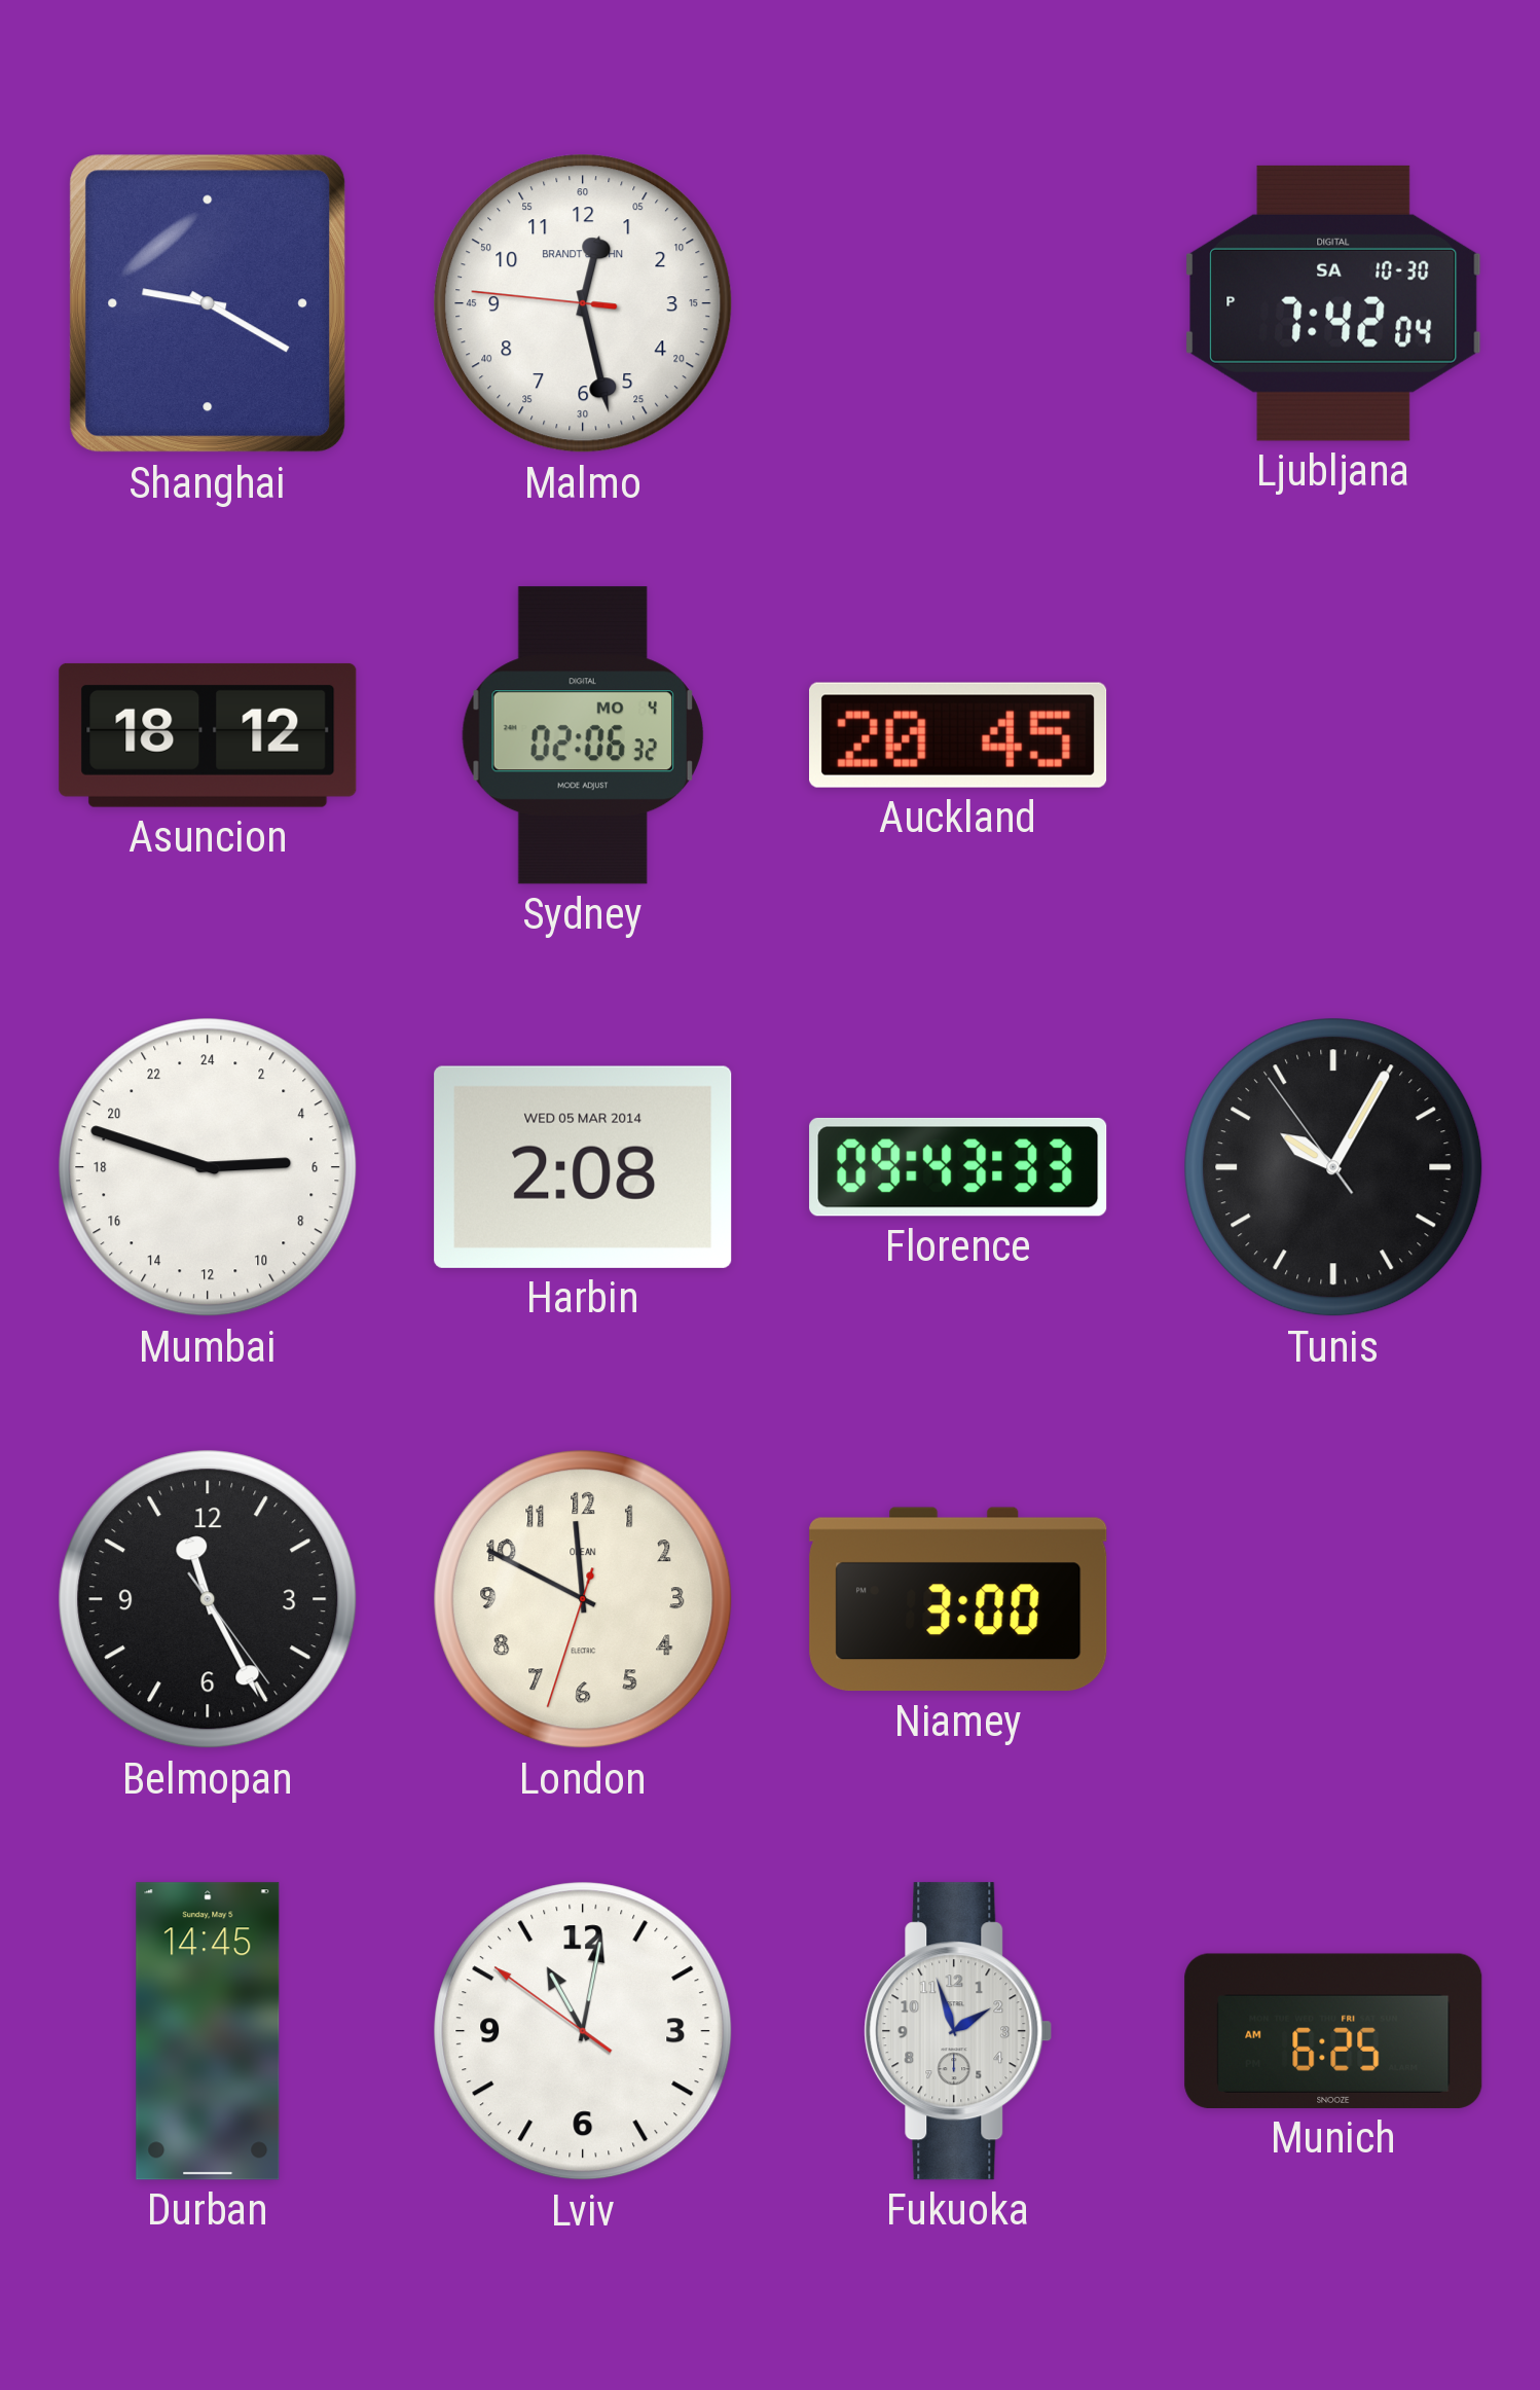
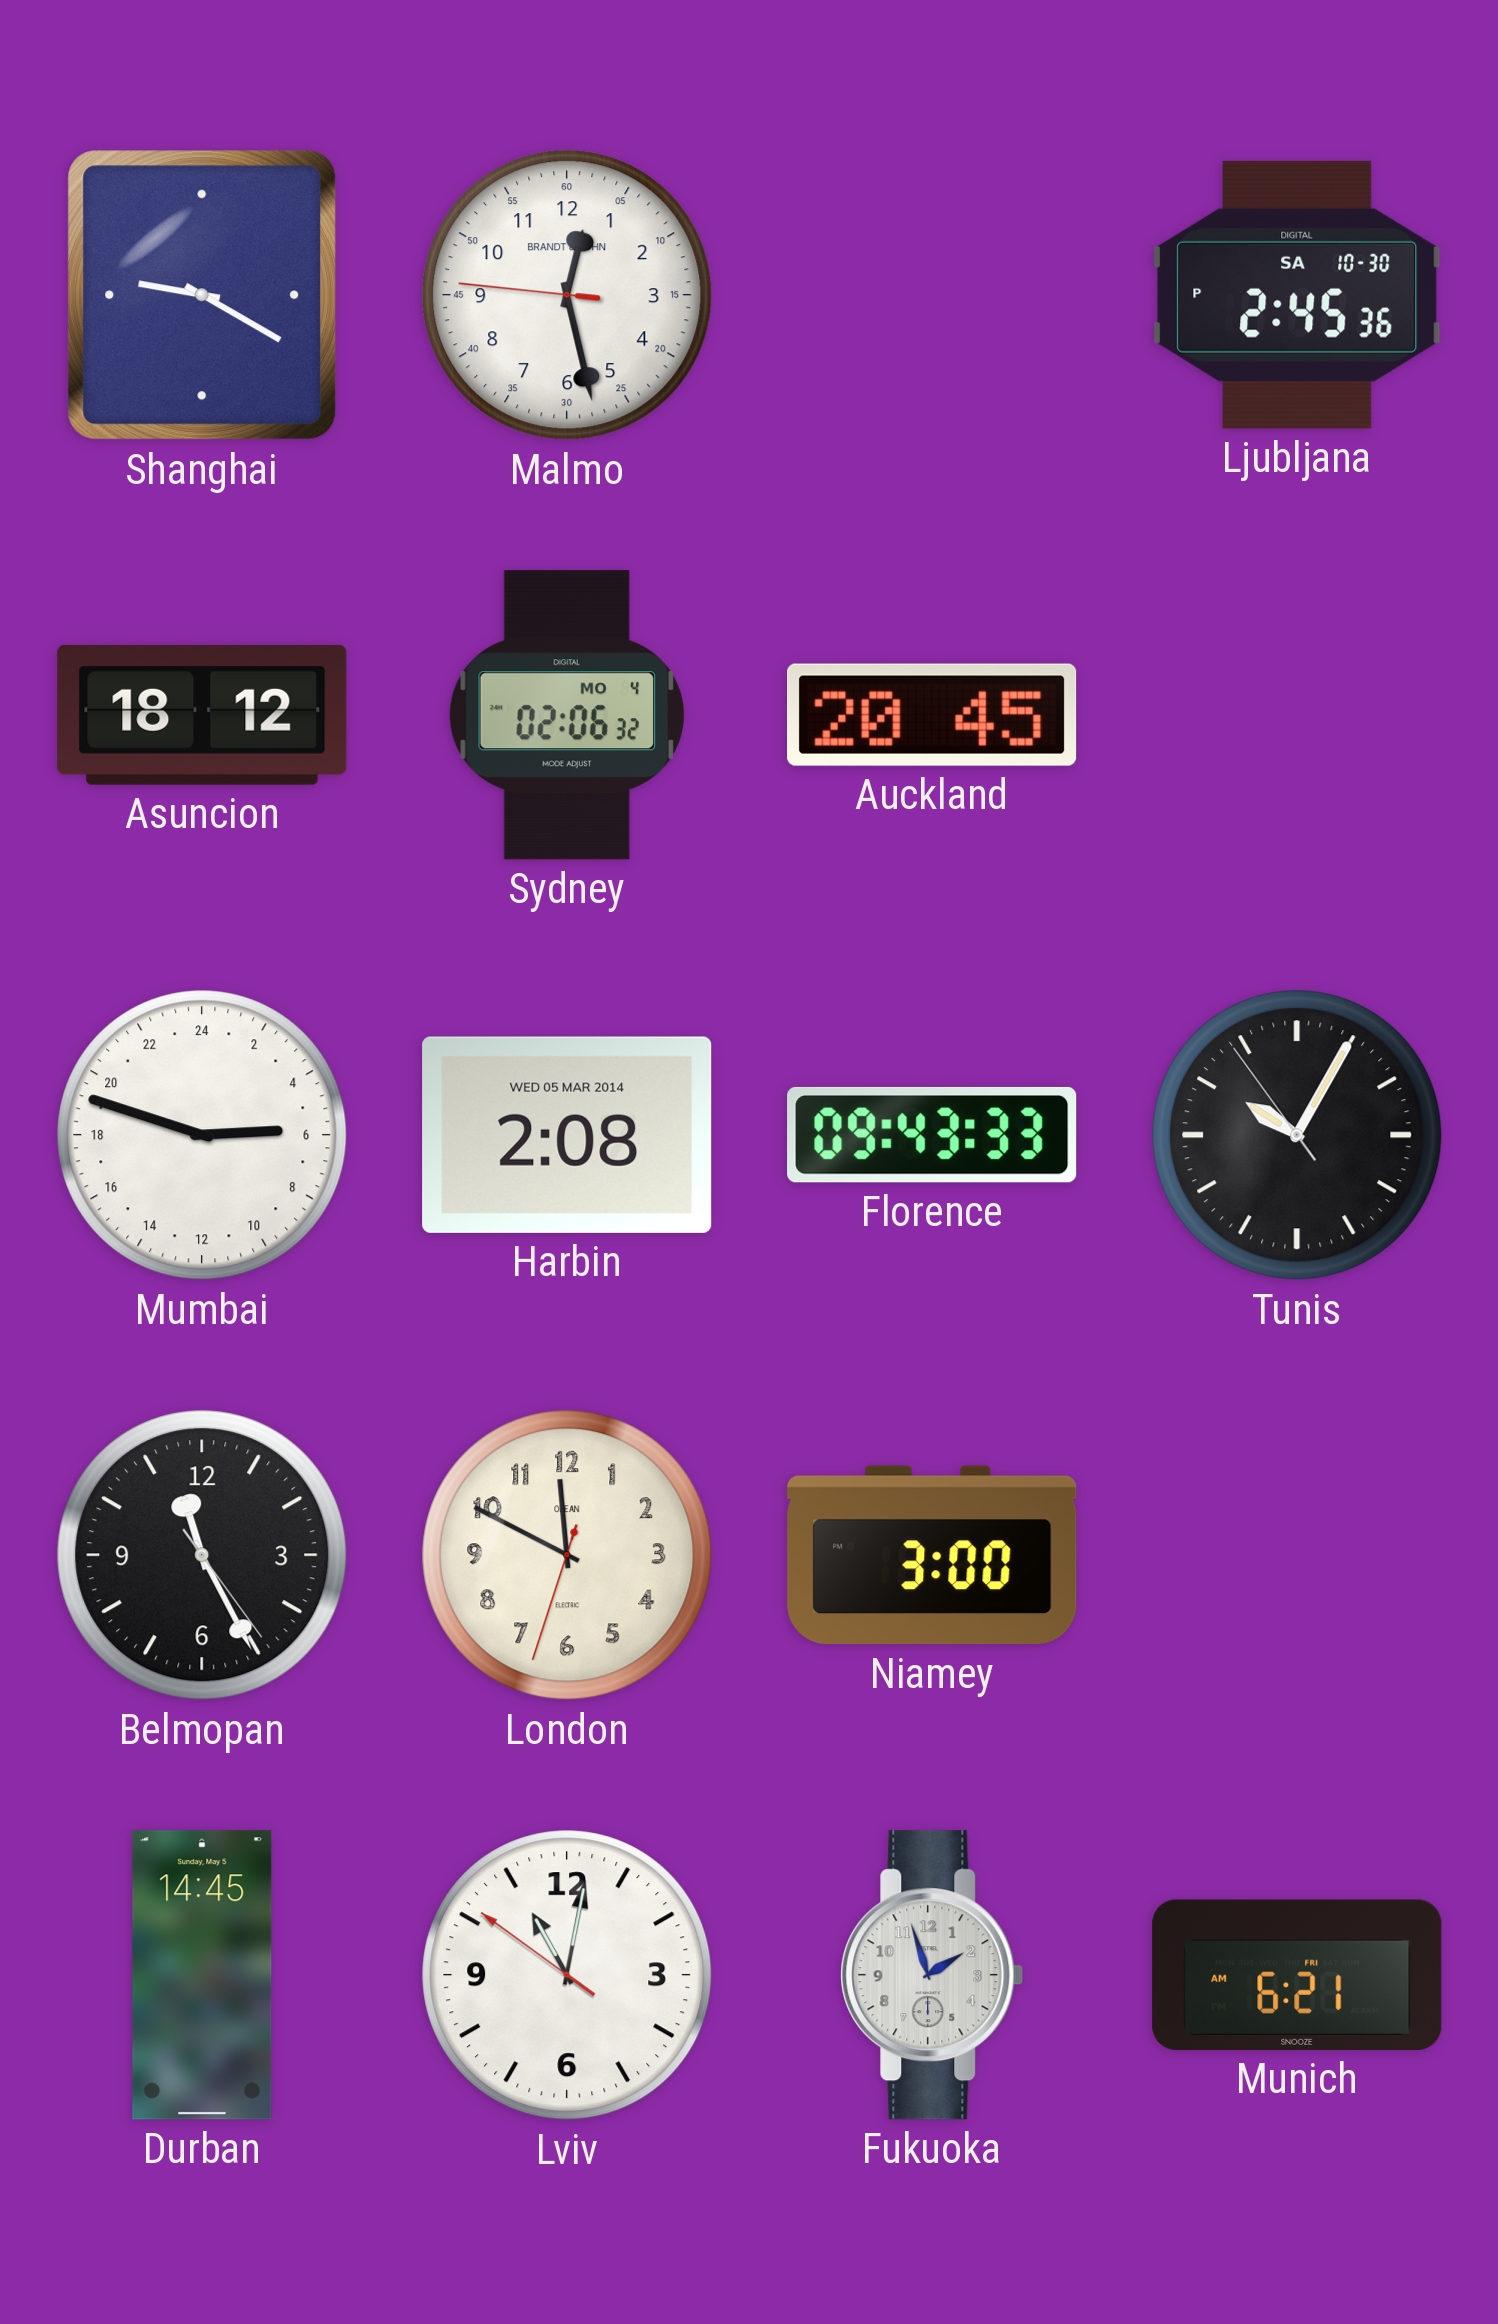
Ljubljana: 7:42 -> 2:45
Munich: 6:25 -> 6:21
